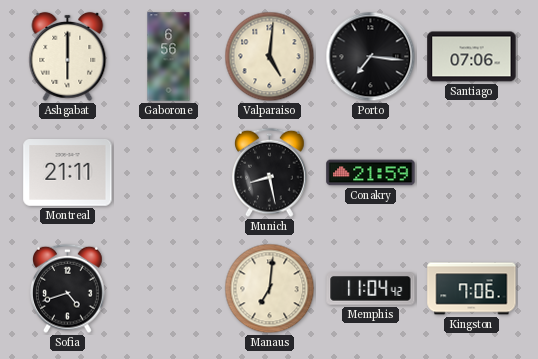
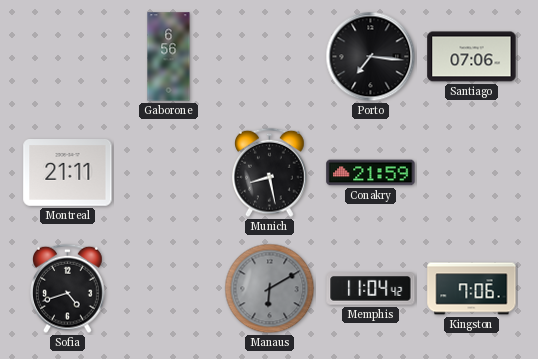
Ashgabat: 6:00 -> none
Valparaiso: 5:01 -> none
Manaus: 7:01 -> 6:10
Manaus dial: cream -> grey
